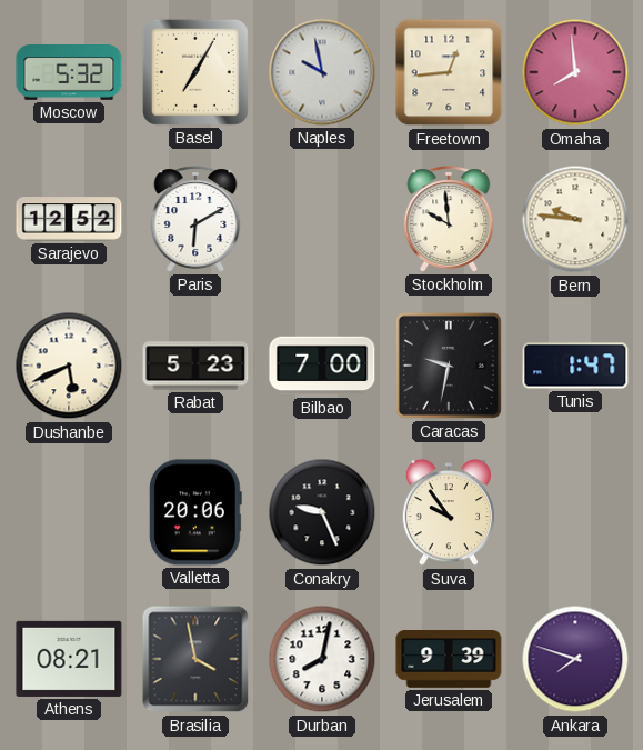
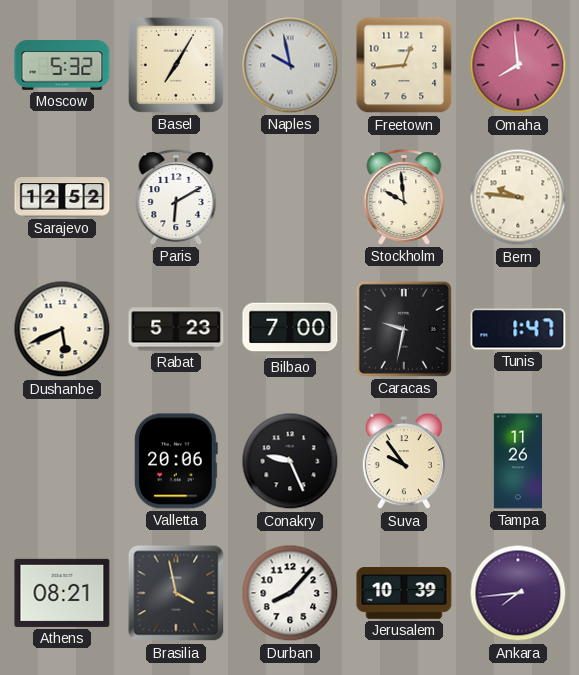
Tampa: none -> 11:26
Durban: 8:02 -> 8:07
Jerusalem: 9:39 -> 10:39
Ankara: 7:48 -> 7:44
